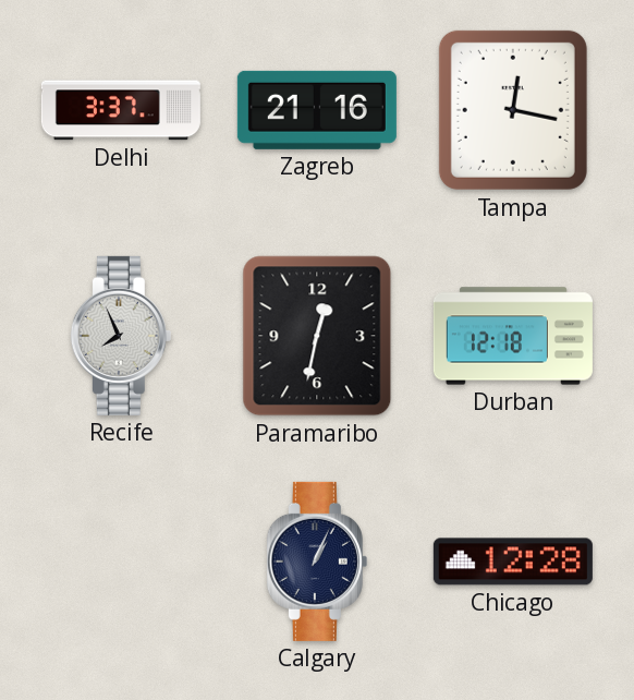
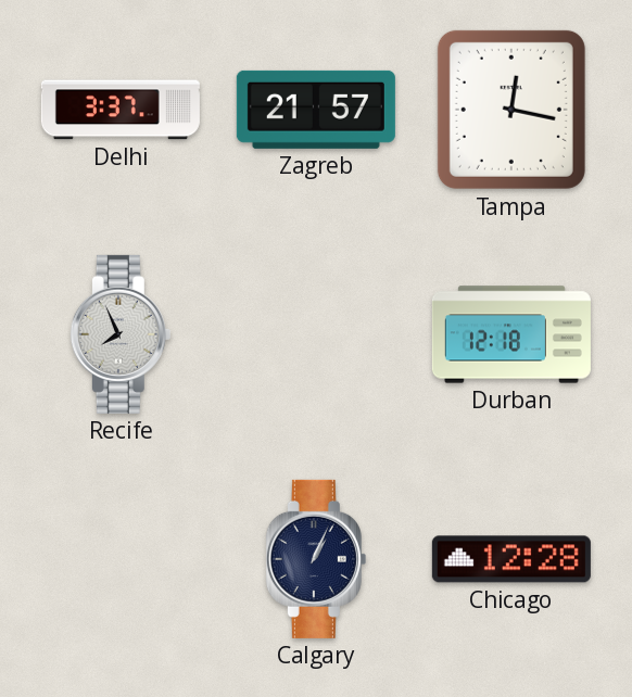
Zagreb: 21:16 -> 21:57
Paramaribo: 12:32 -> none
